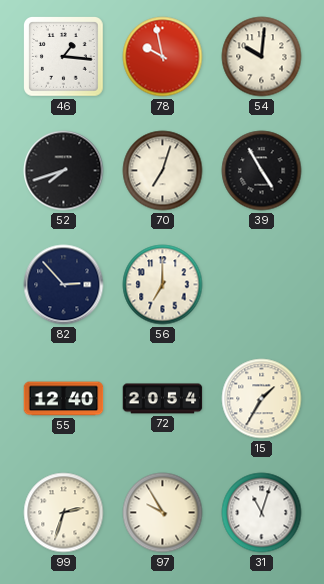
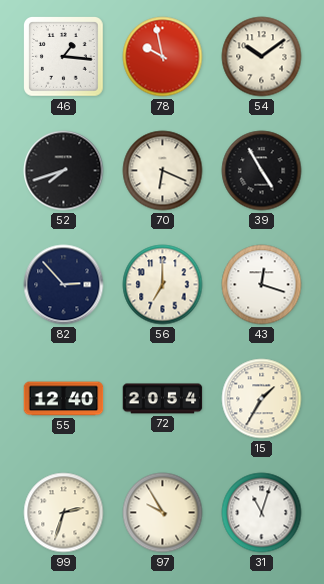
54: 10:01 -> 10:09
70: 7:03 -> 6:19
43: none -> 12:18
